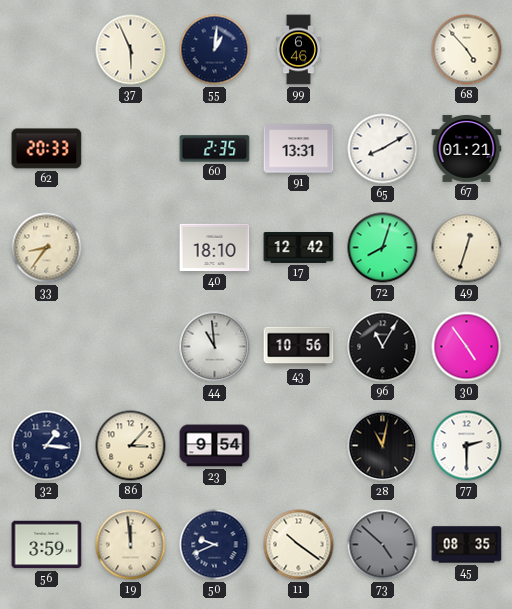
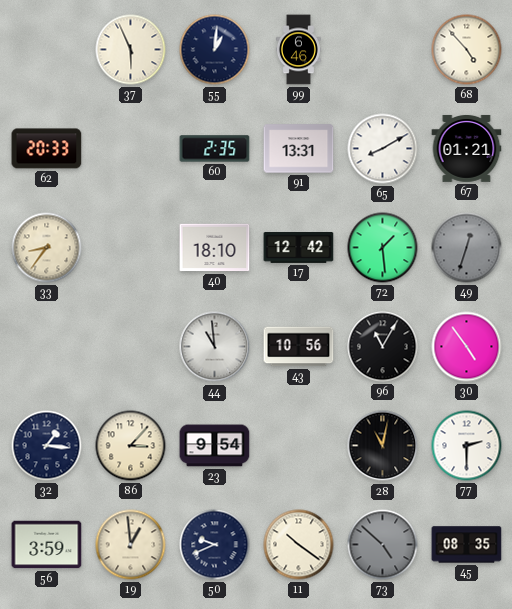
72: 8:03 -> 1:29
49 dial: cream -> grey
19: 11:59 -> 12:59
